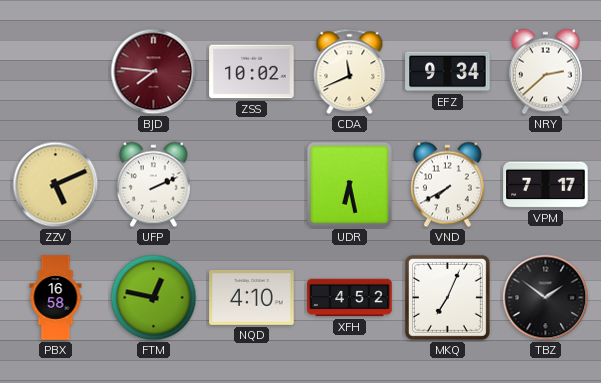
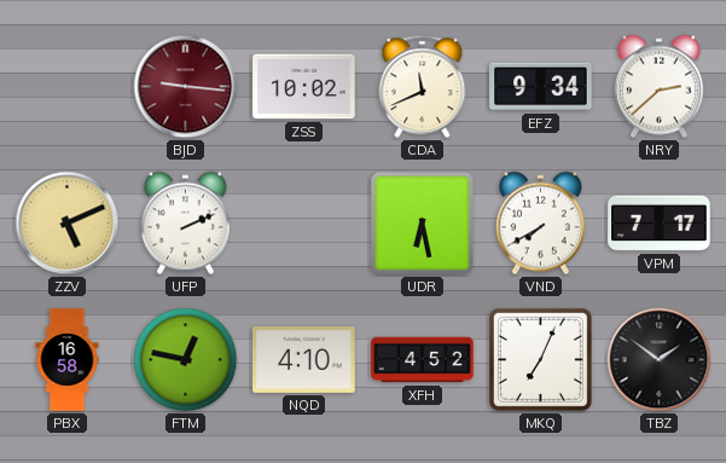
BJD: 7:46 -> 9:16
